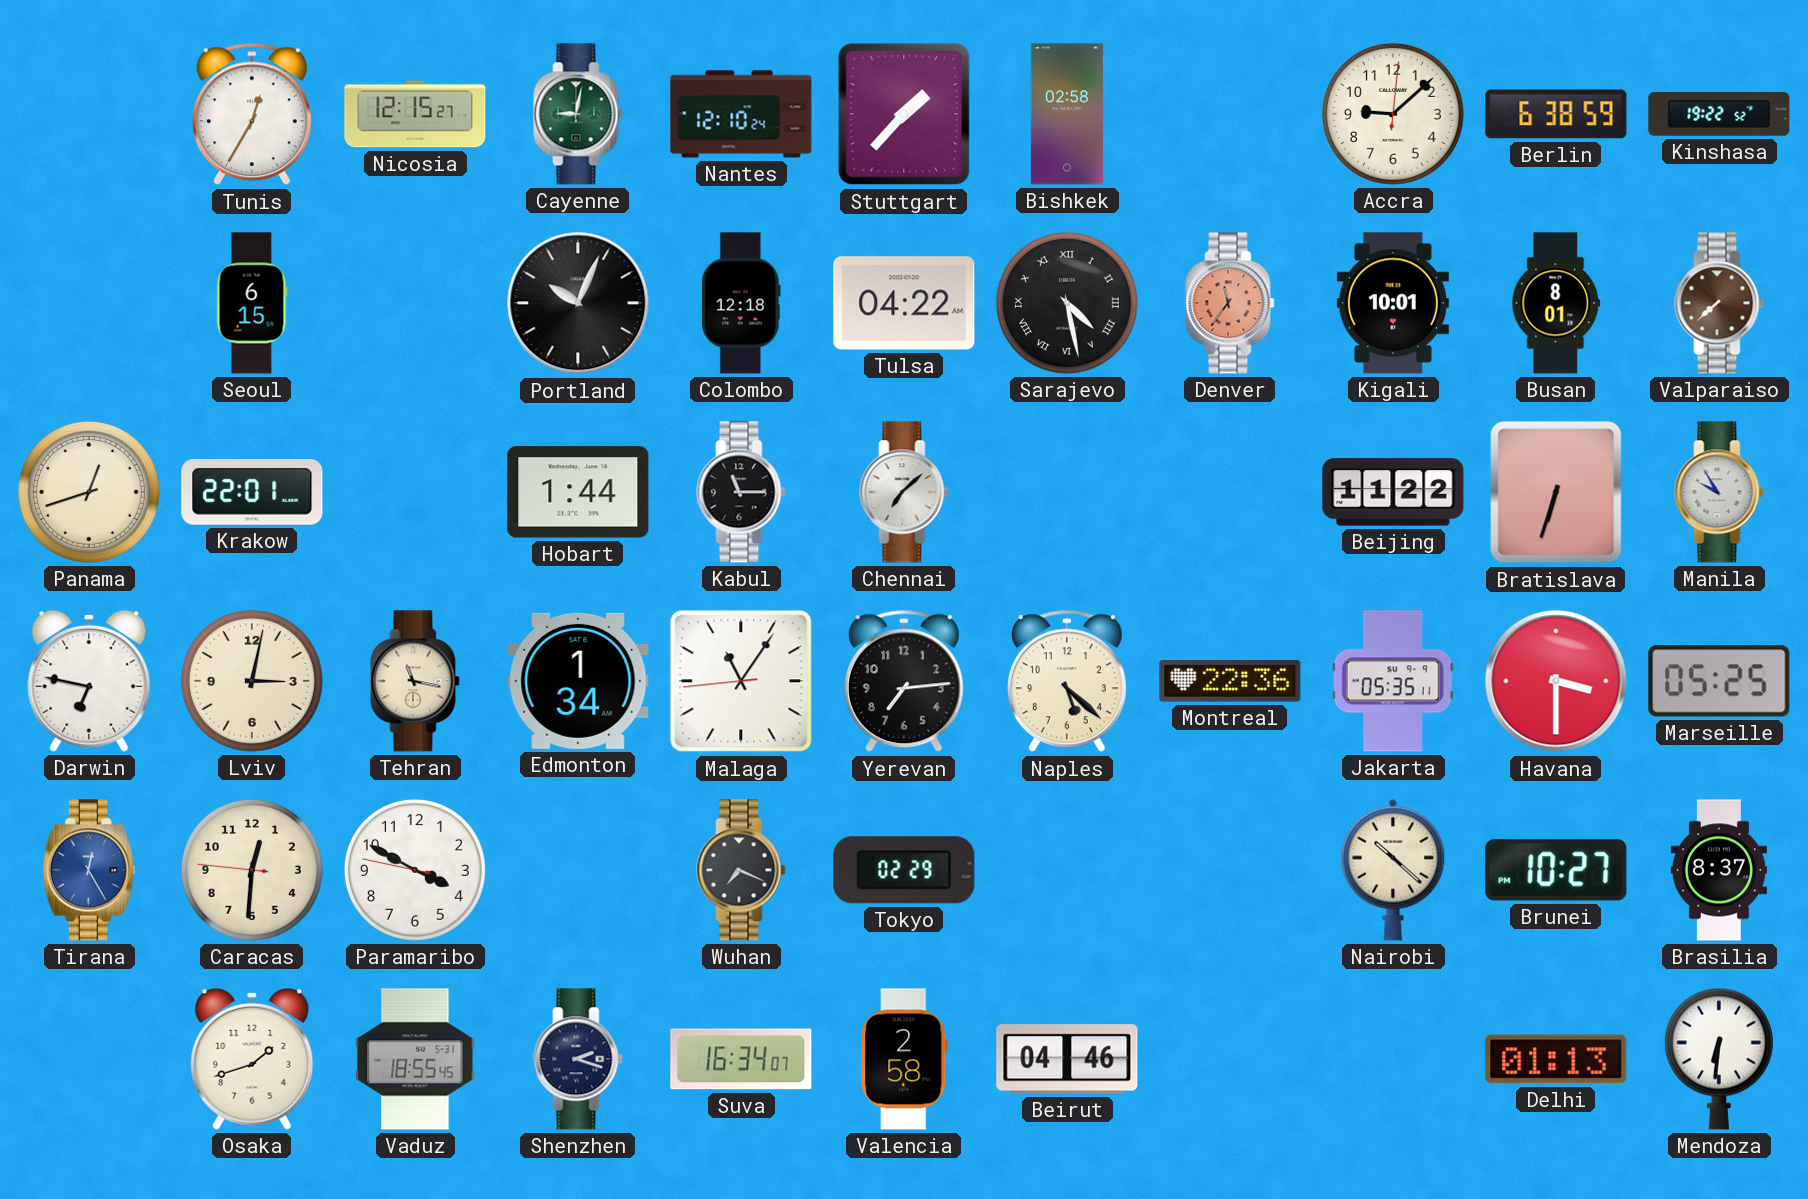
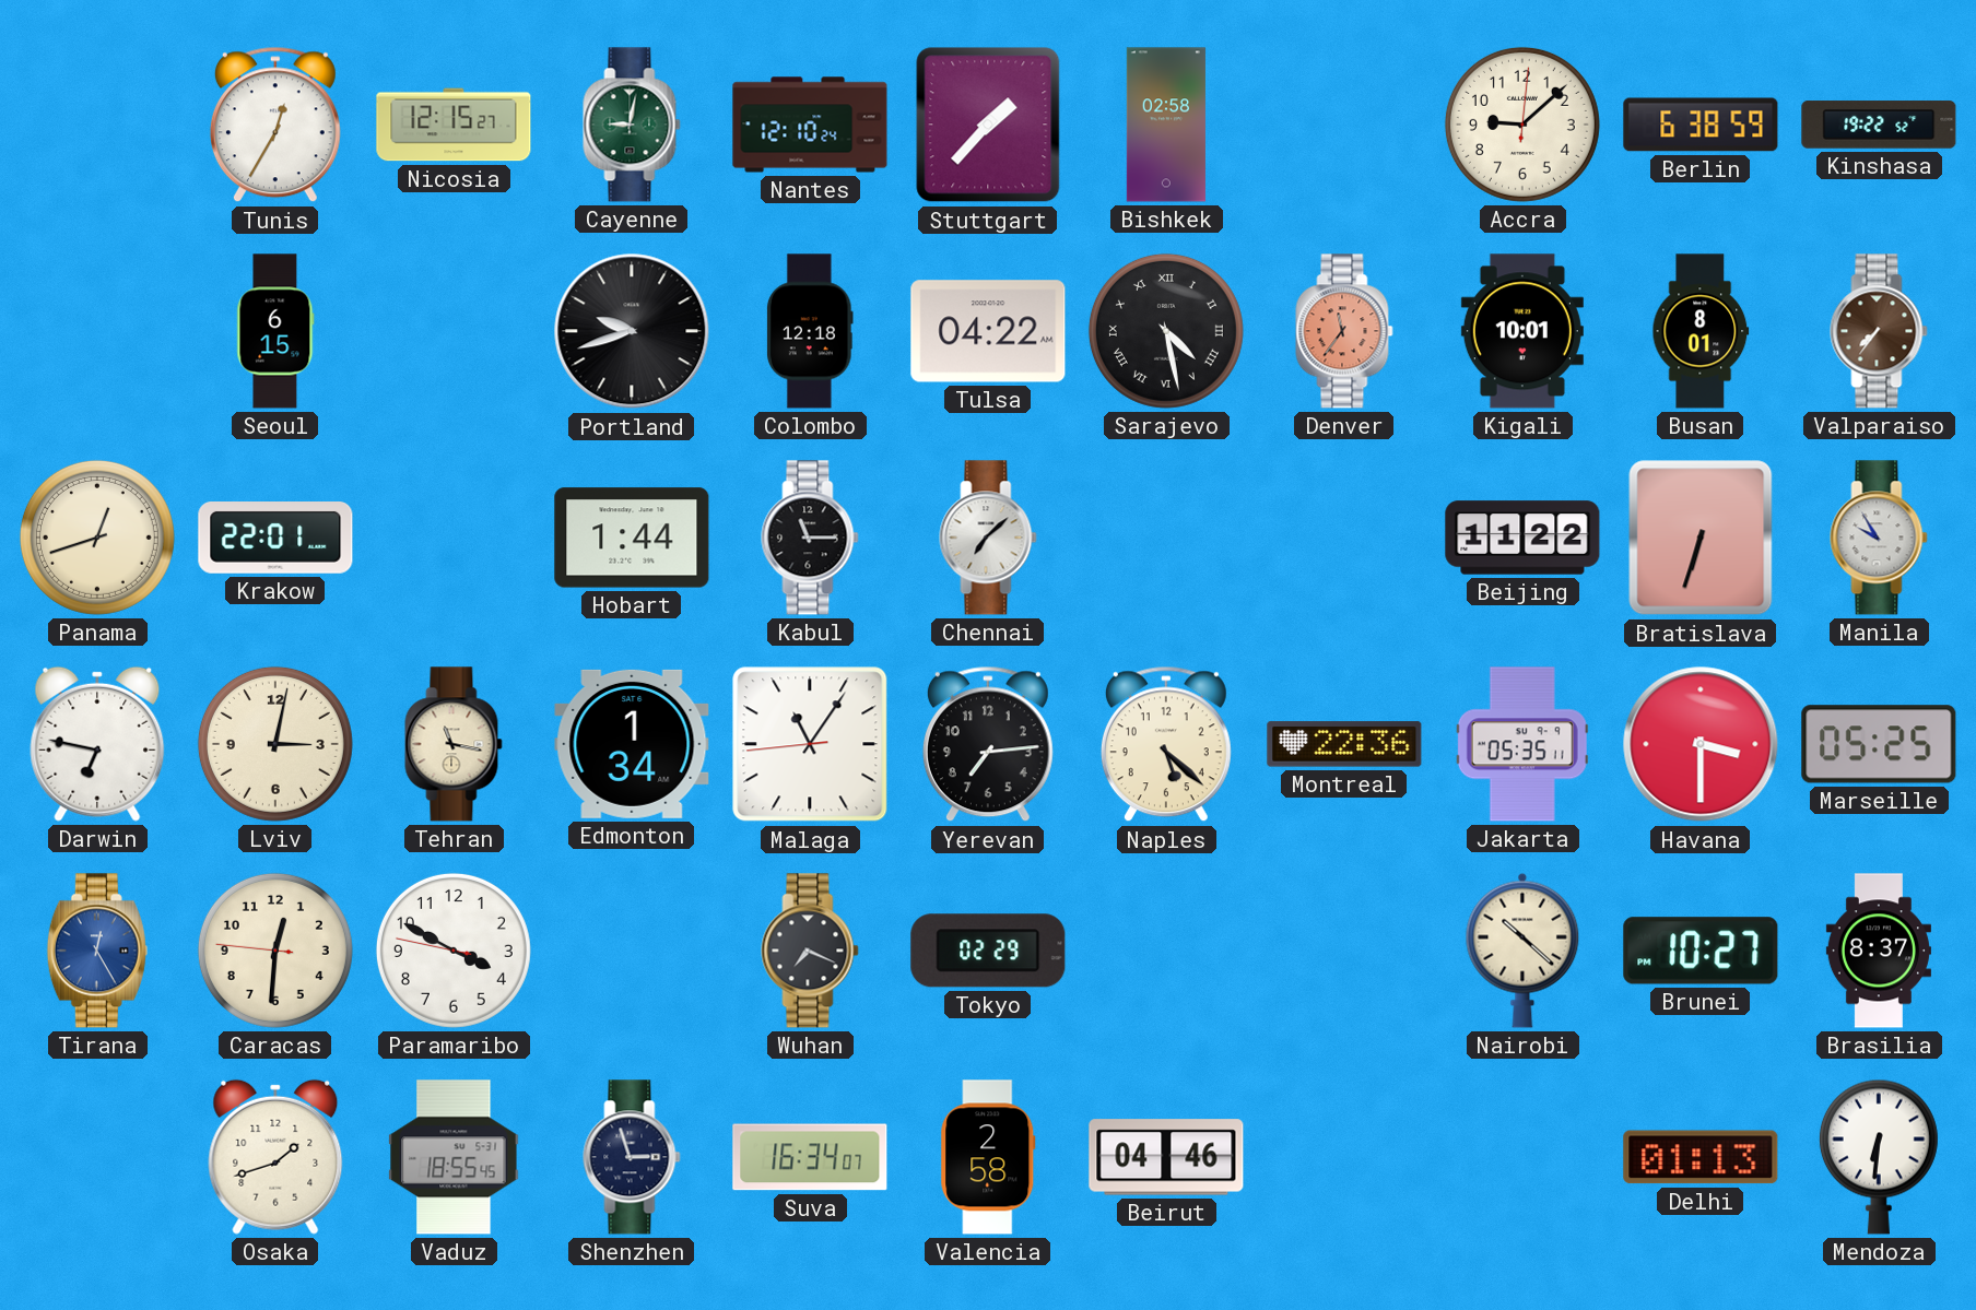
Portland: 10:04 -> 9:42
Valparaiso: 7:38 -> 7:36
Shenzhen: 2:18 -> 2:57
